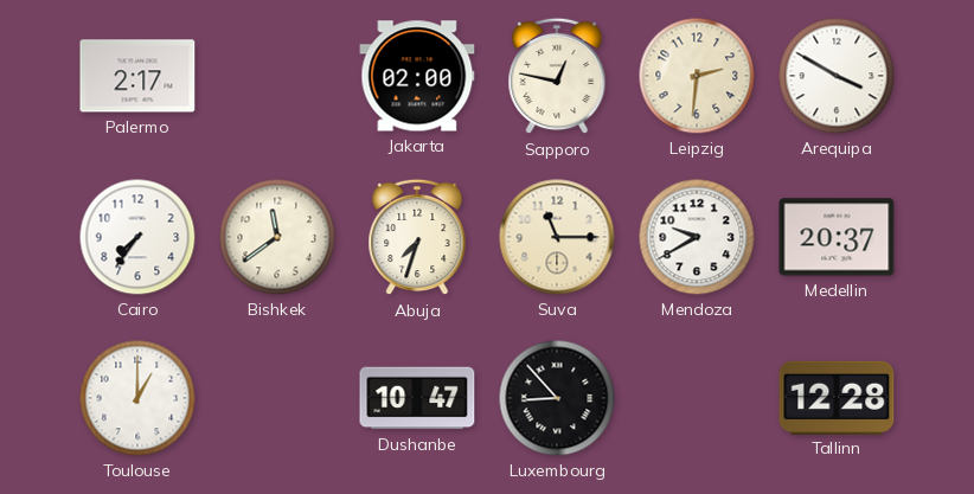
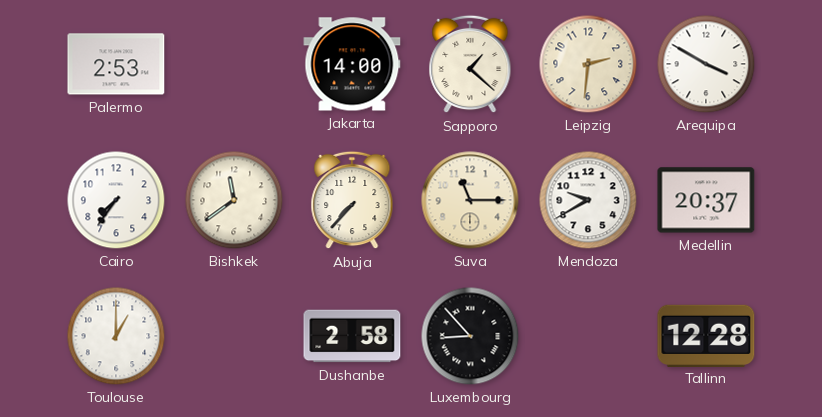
Palermo: 2:17 -> 2:53
Jakarta: 02:00 -> 14:00
Sapporo: 12:47 -> 1:22
Abuja: 7:33 -> 7:37
Dushanbe: 10:47 -> 2:58
